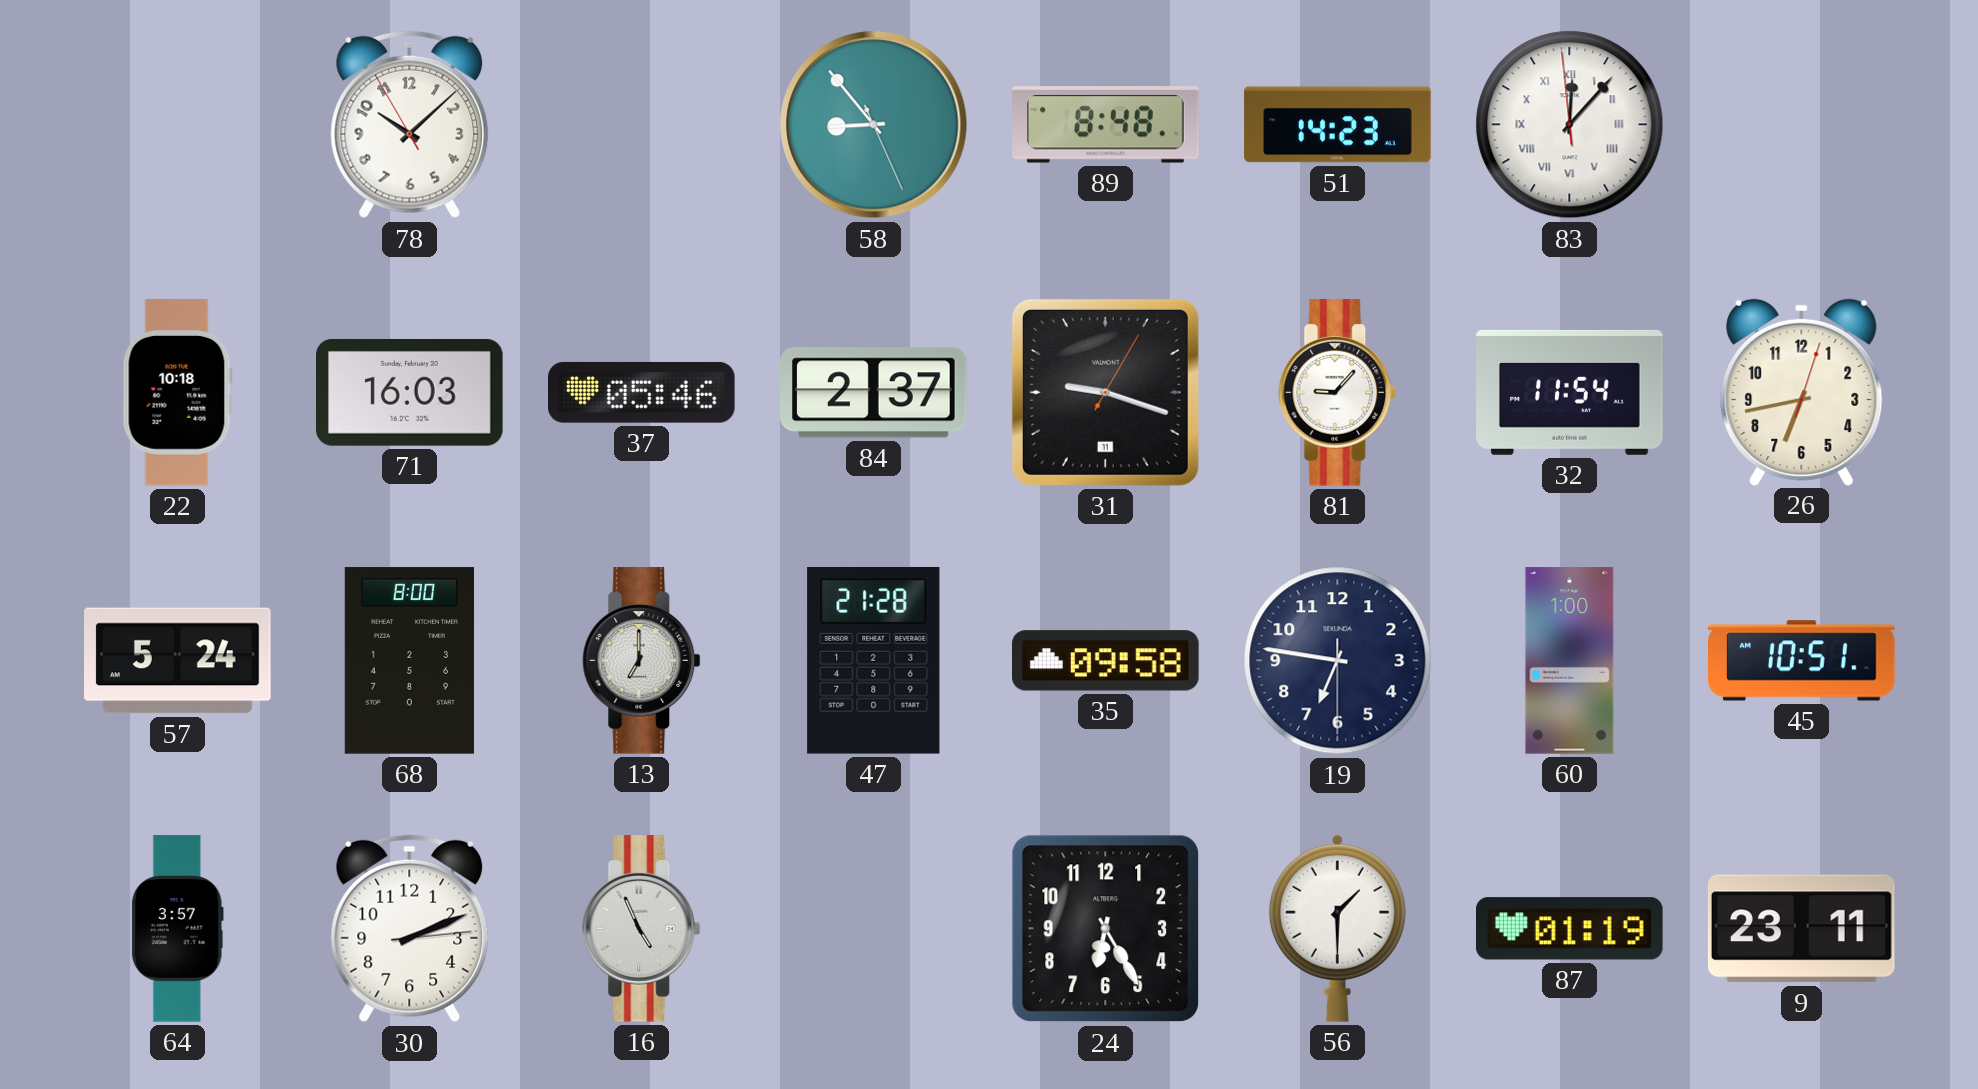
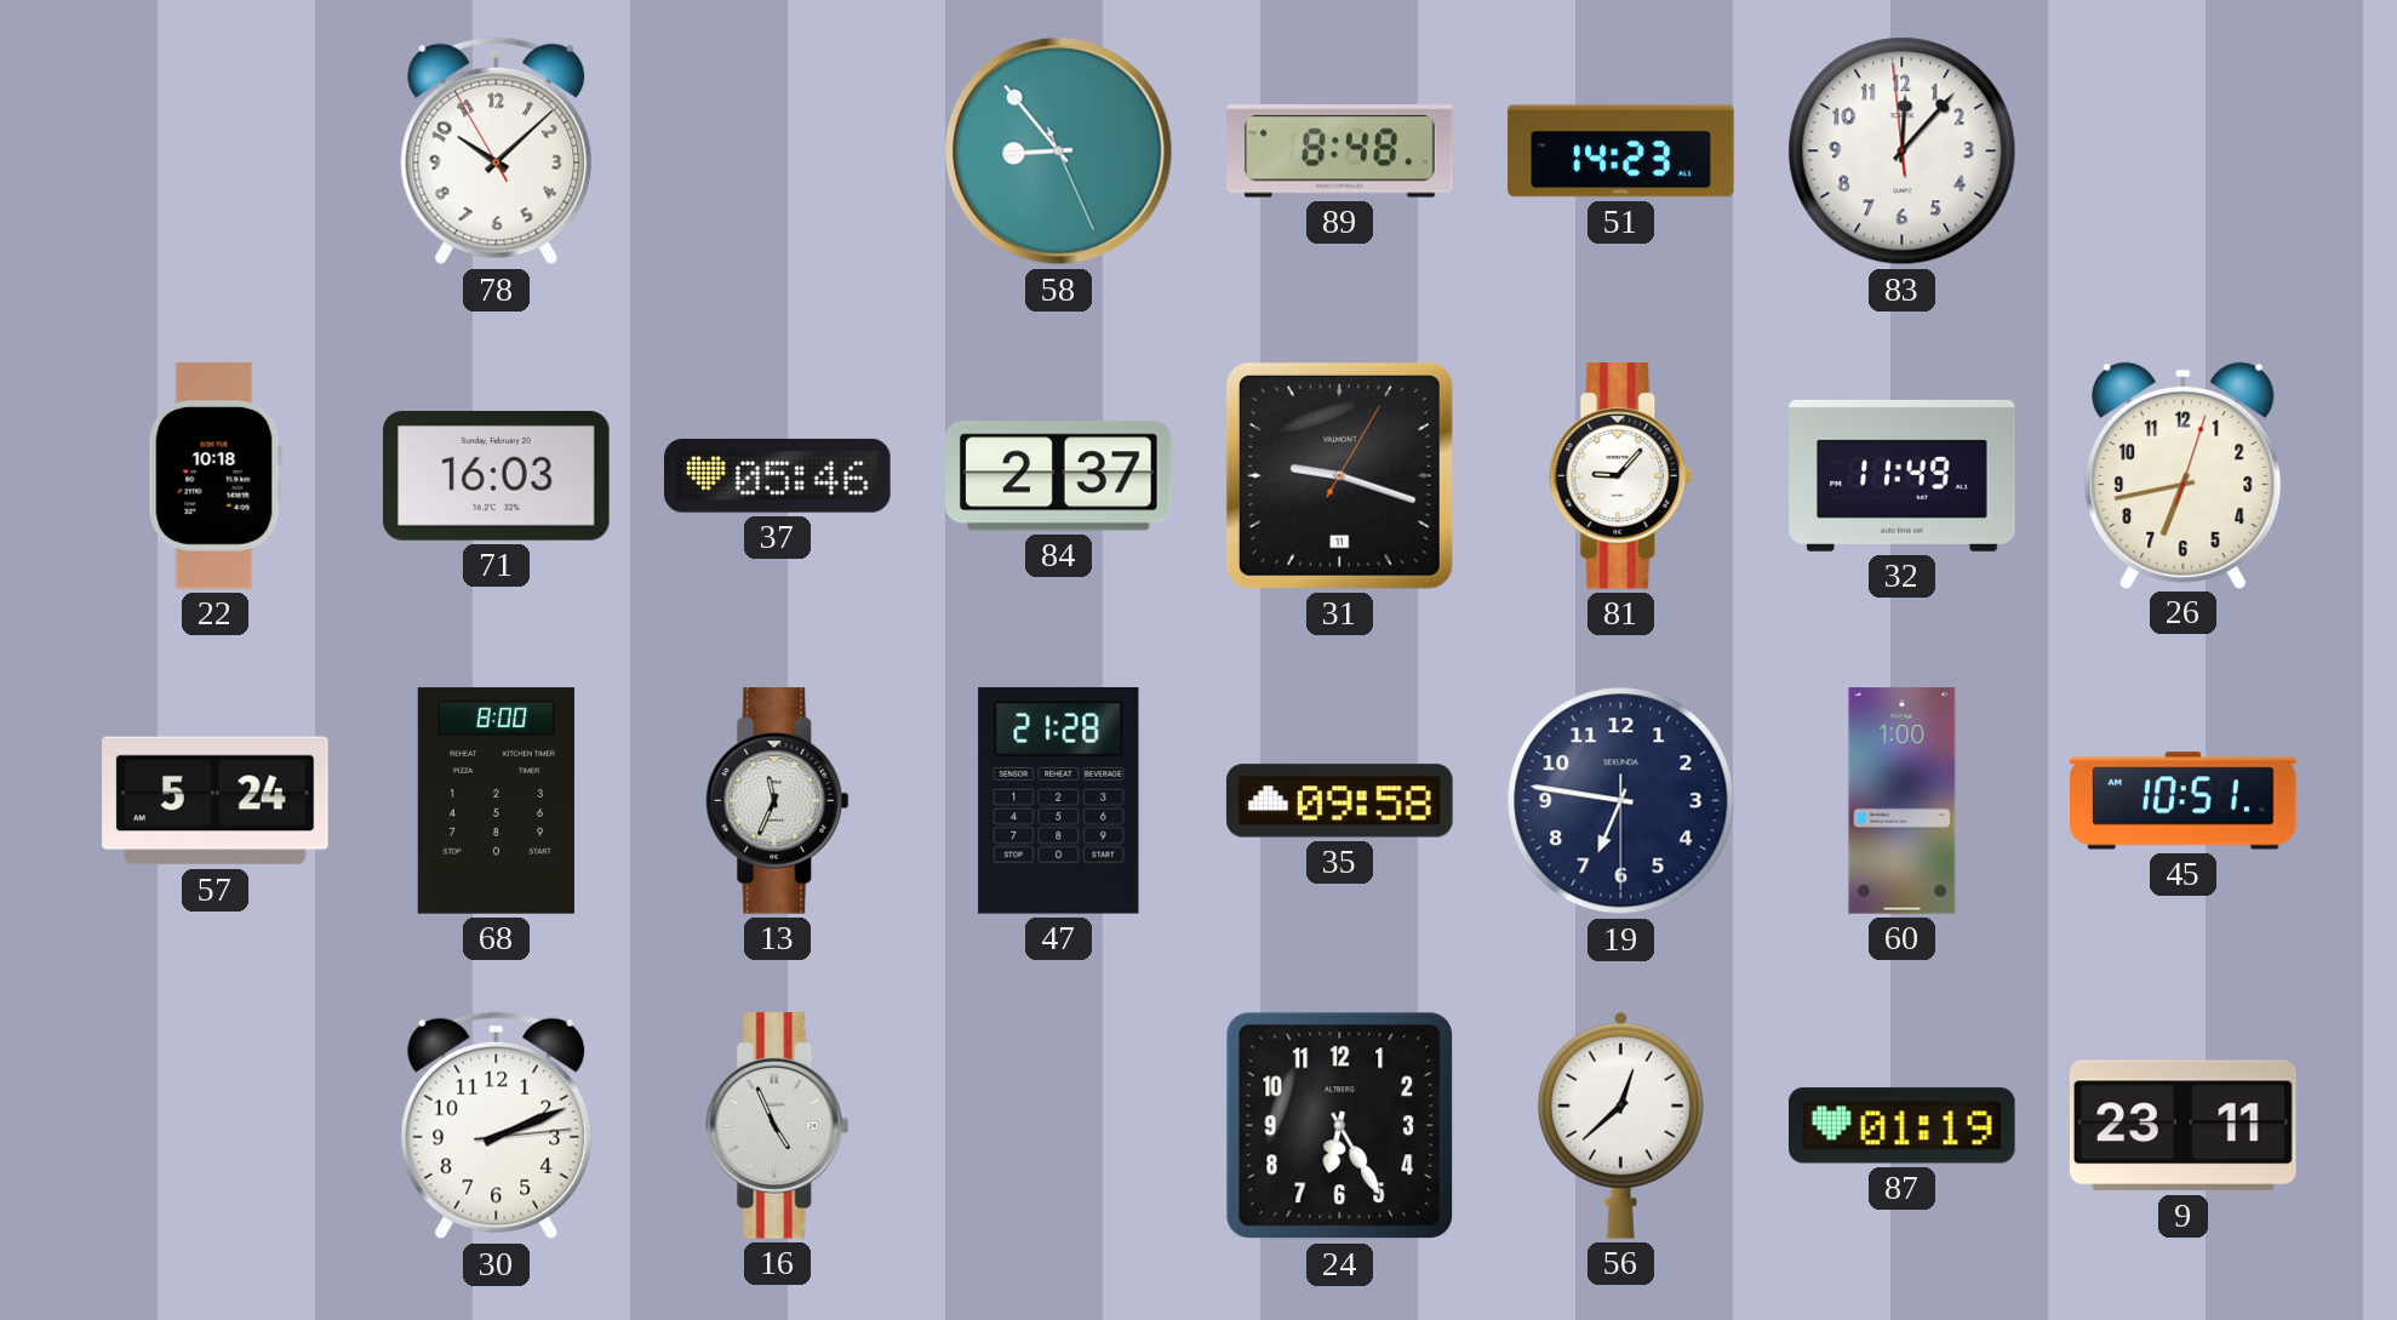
83 numerals: Roman -> Arabic
32: 11:54 -> 11:49
13: 7:00 -> 11:34
64: 3:57 -> none
56: 1:30 -> 12:38
